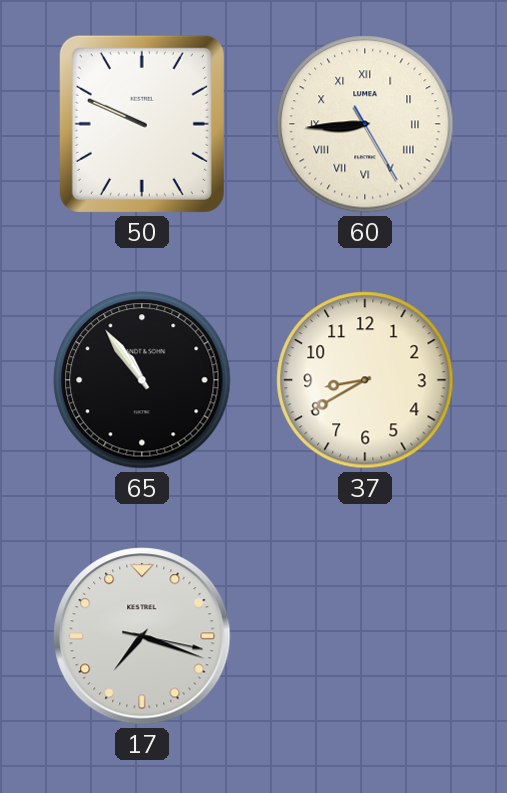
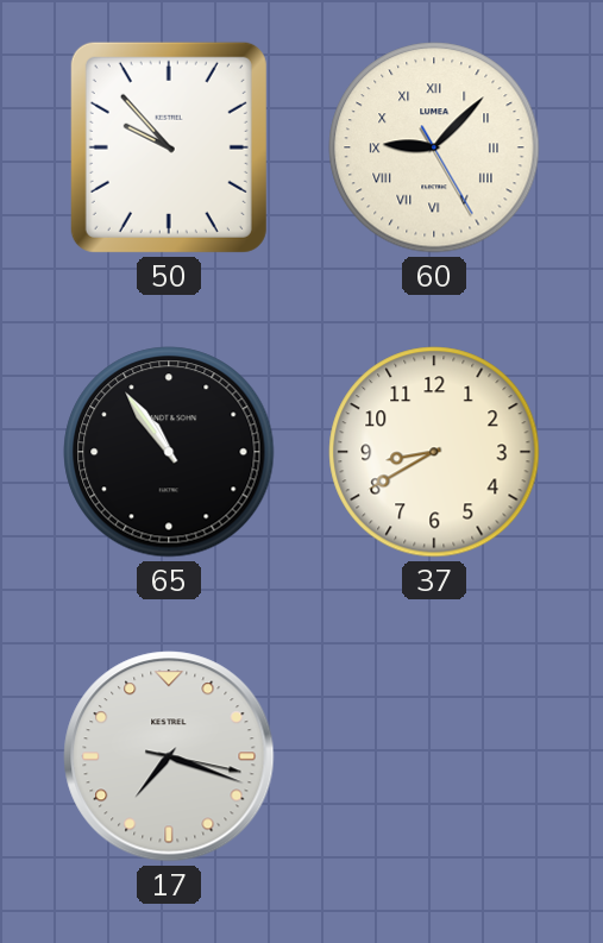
50: 9:49 -> 9:53
60: 8:44 -> 9:07
